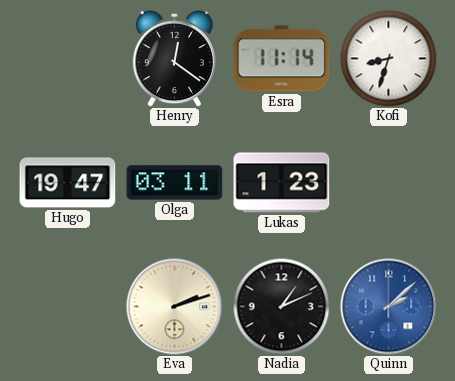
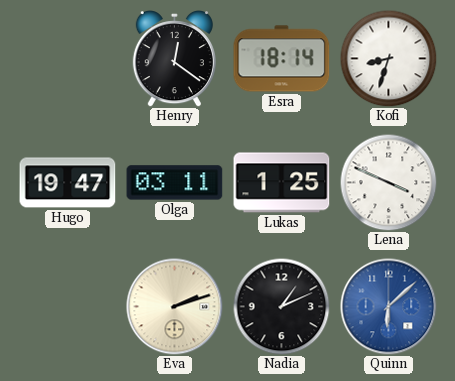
Esra: 11:14 -> 18:14
Lukas: 1:23 -> 1:25
Lena: none -> 3:49
Quinn: 2:08 -> 6:08
